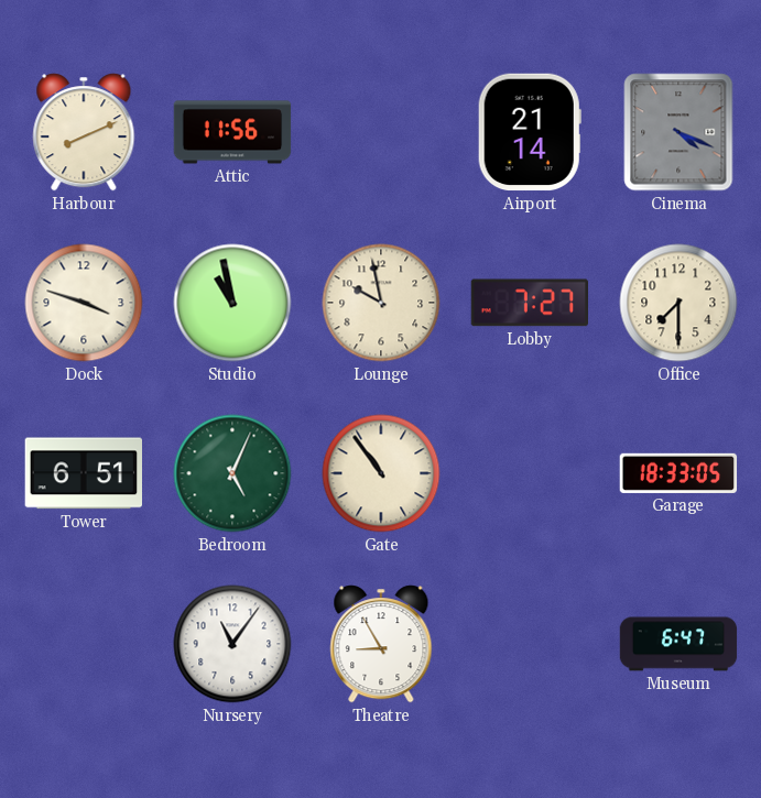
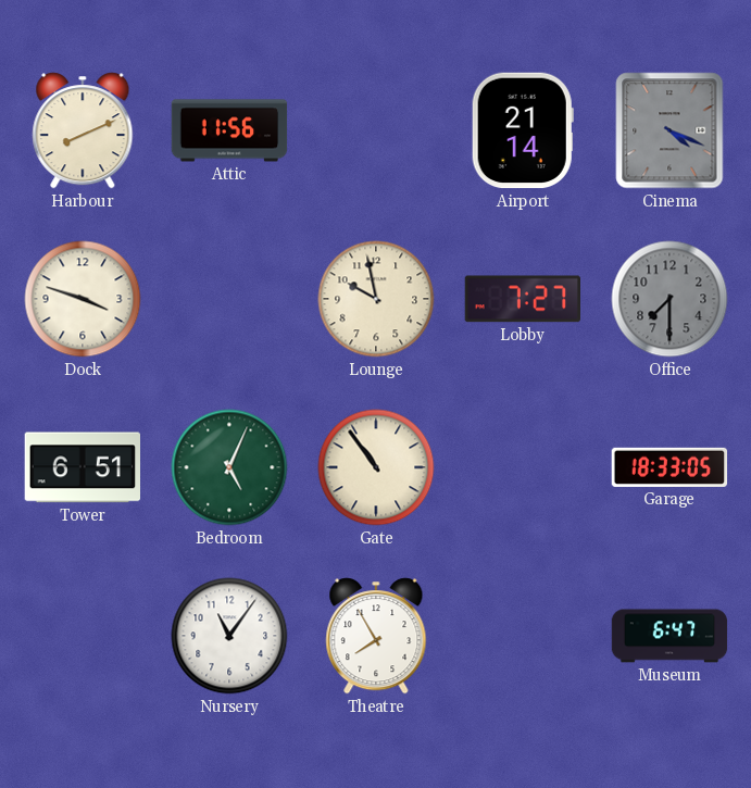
Studio: 10:58 -> none
Office dial: cream -> grey
Theatre: 8:55 -> 7:55
